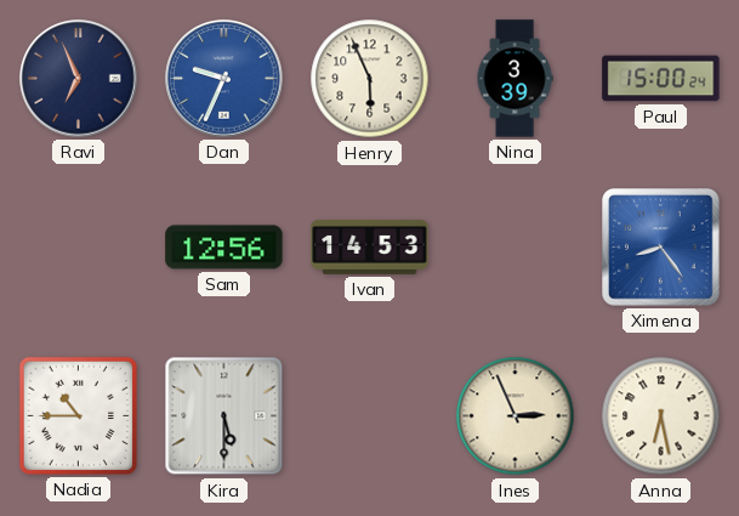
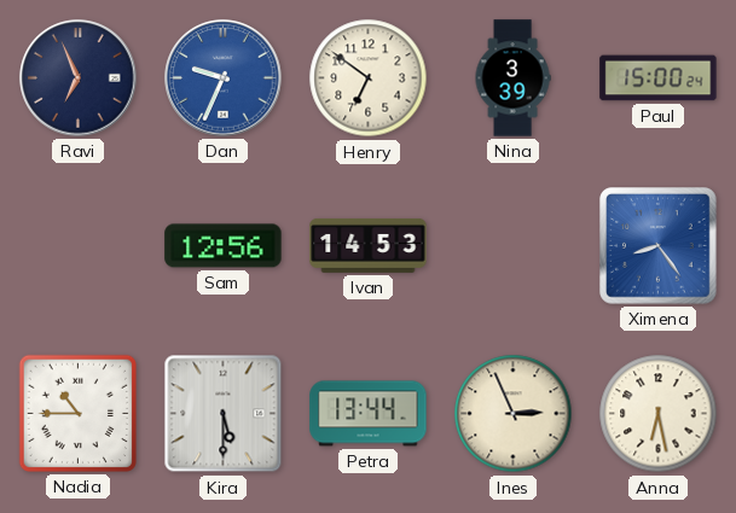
Henry: 5:56 -> 6:51
Petra: none -> 13:44
